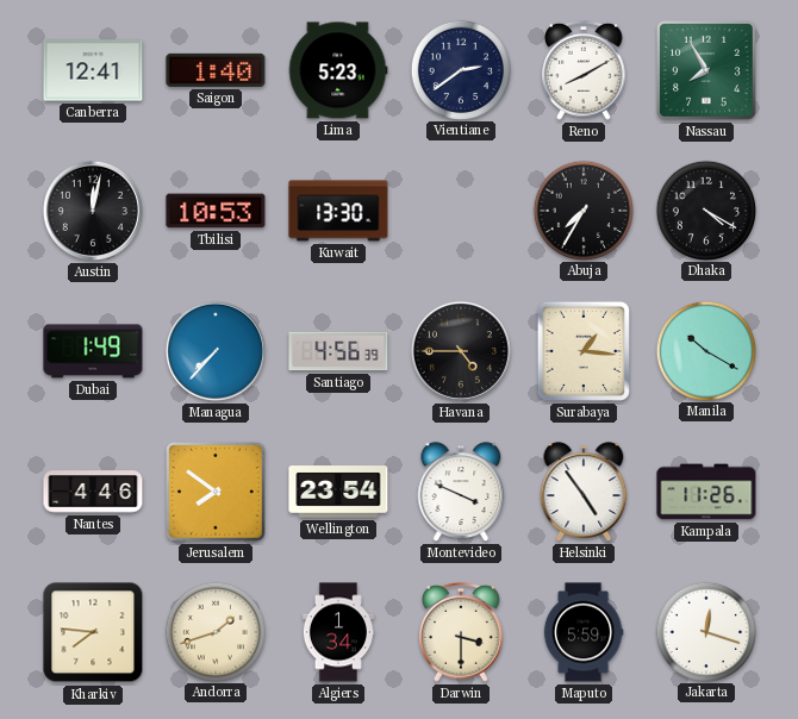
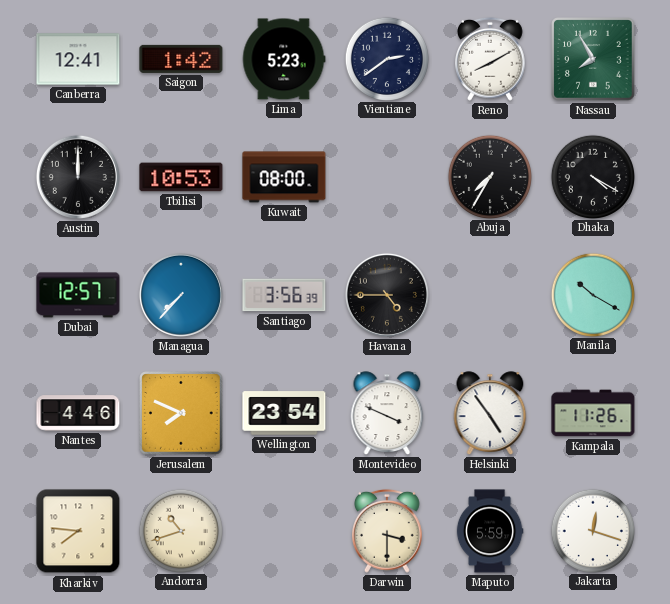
Saigon: 1:40 -> 1:42
Austin: 12:02 -> 12:00
Kuwait: 13:30 -> 08:00
Dubai: 1:49 -> 12:57
Santiago: 4:56 -> 3:56
Surabaya: 1:16 -> none
Jerusalem: 7:51 -> 7:49
Andorra: 1:42 -> 10:42
Algiers: 1:34 -> none
